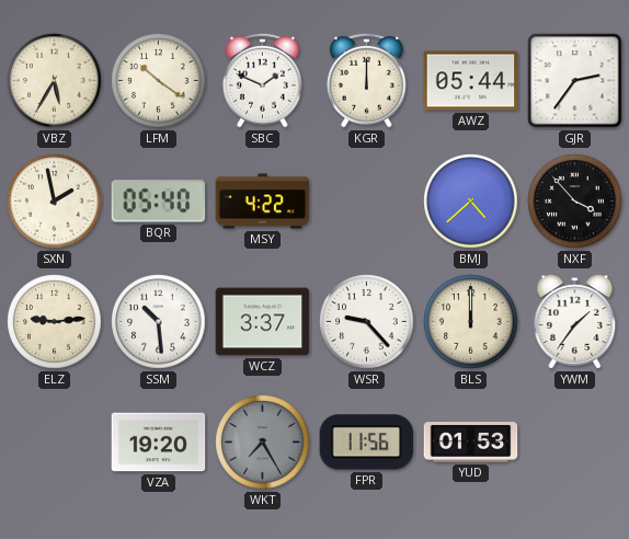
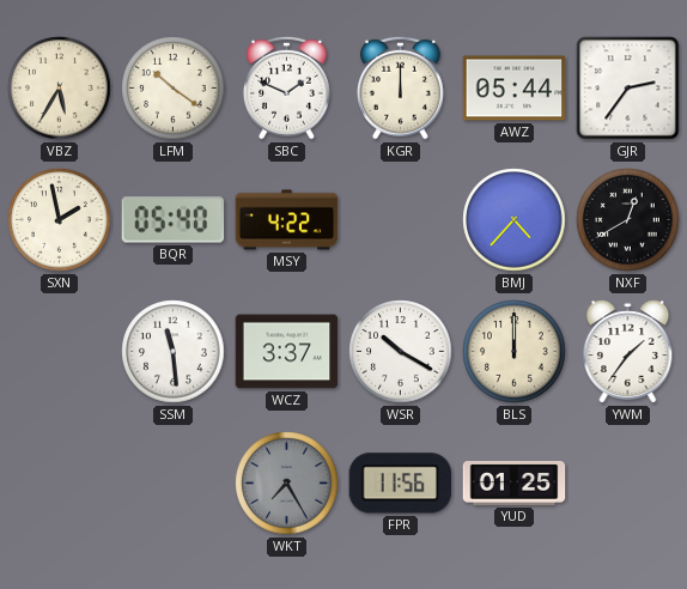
BMJ: 4:38 -> 4:37
NXF: 3:53 -> 12:40
ELZ: 9:14 -> none
SSM: 10:29 -> 11:29
WSR: 9:23 -> 10:20
VZA: 19:20 -> none
YUD: 01:53 -> 01:25
